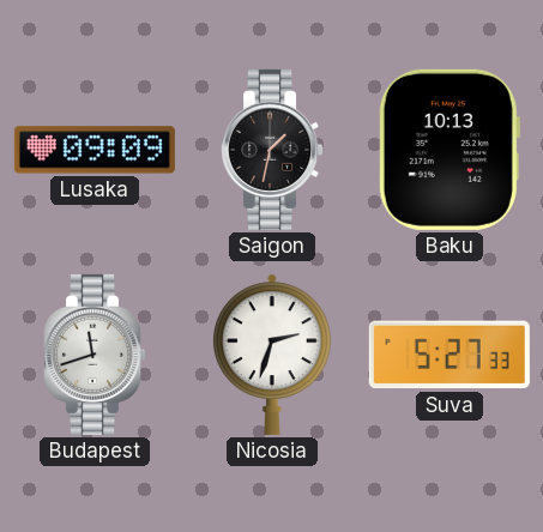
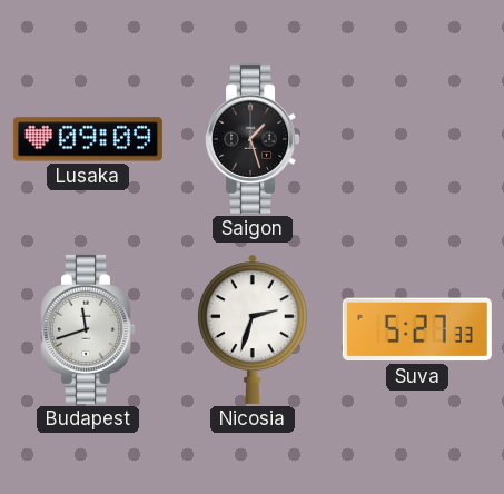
Saigon: 1:32 -> 1:27
Baku: 10:13 -> none
